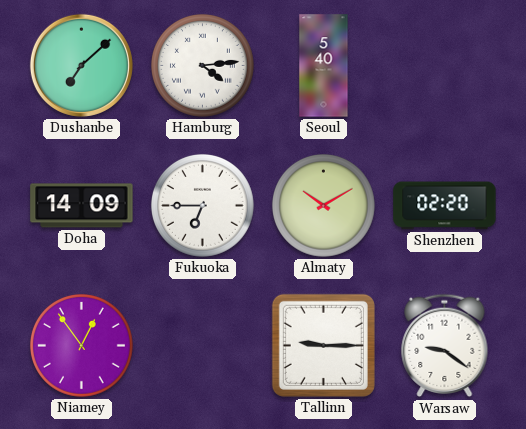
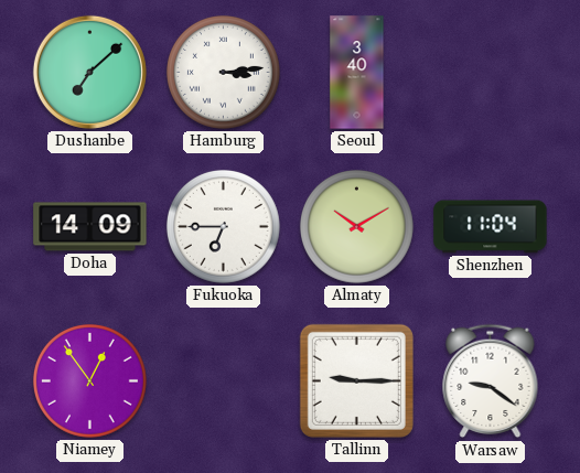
Hamburg: 4:14 -> 3:14
Seoul: 5:40 -> 3:40
Shenzhen: 02:20 -> 11:04
